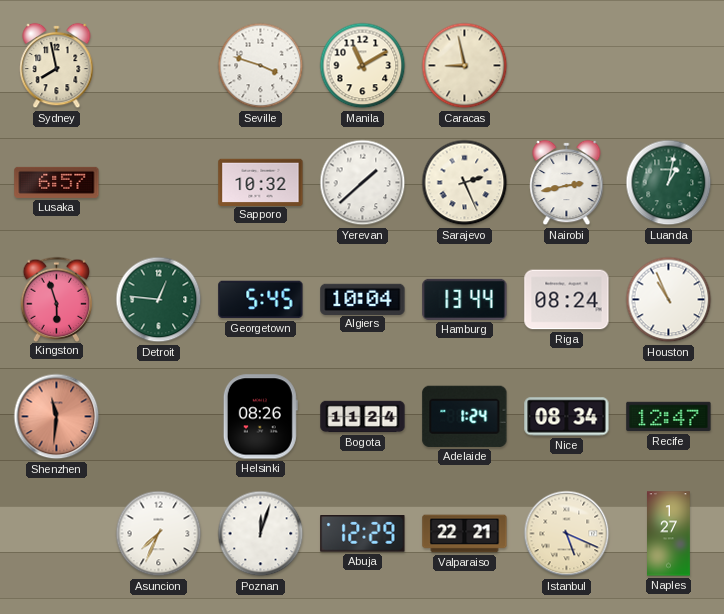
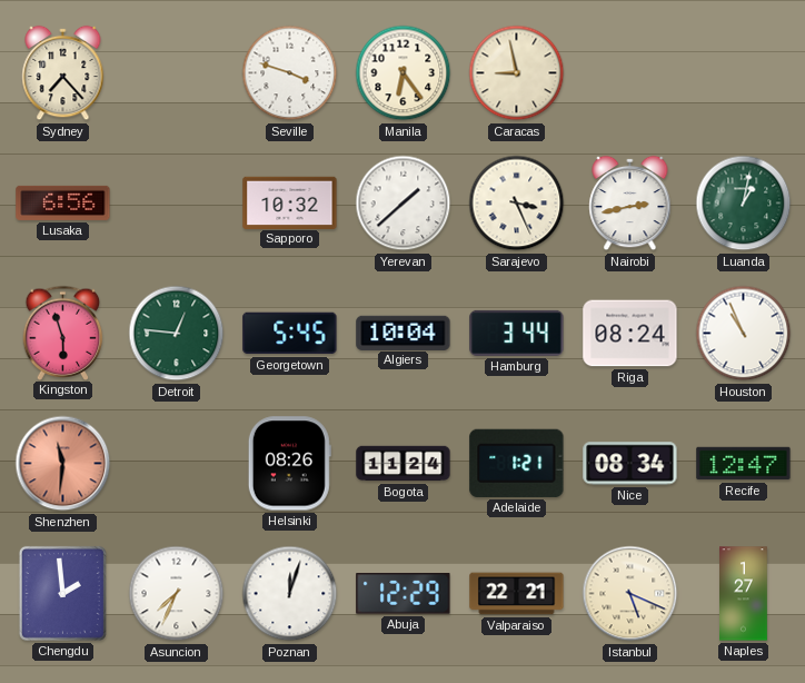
Sydney: 7:58 -> 7:23
Manila: 11:10 -> 6:24
Lusaka: 6:57 -> 6:56
Sarajevo: 2:26 -> 3:26
Hamburg: 13:44 -> 3:44
Adelaide: 1:24 -> 1:21
Chengdu: none -> 1:59
